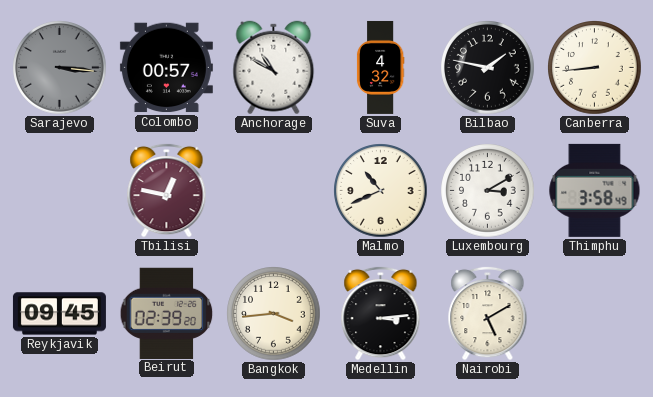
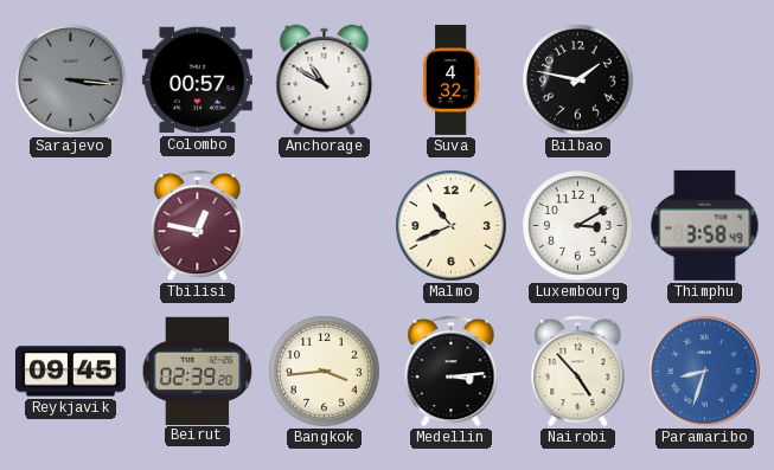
Canberra: 8:44 -> none
Nairobi: 5:10 -> 4:53
Paramaribo: none -> 8:33
